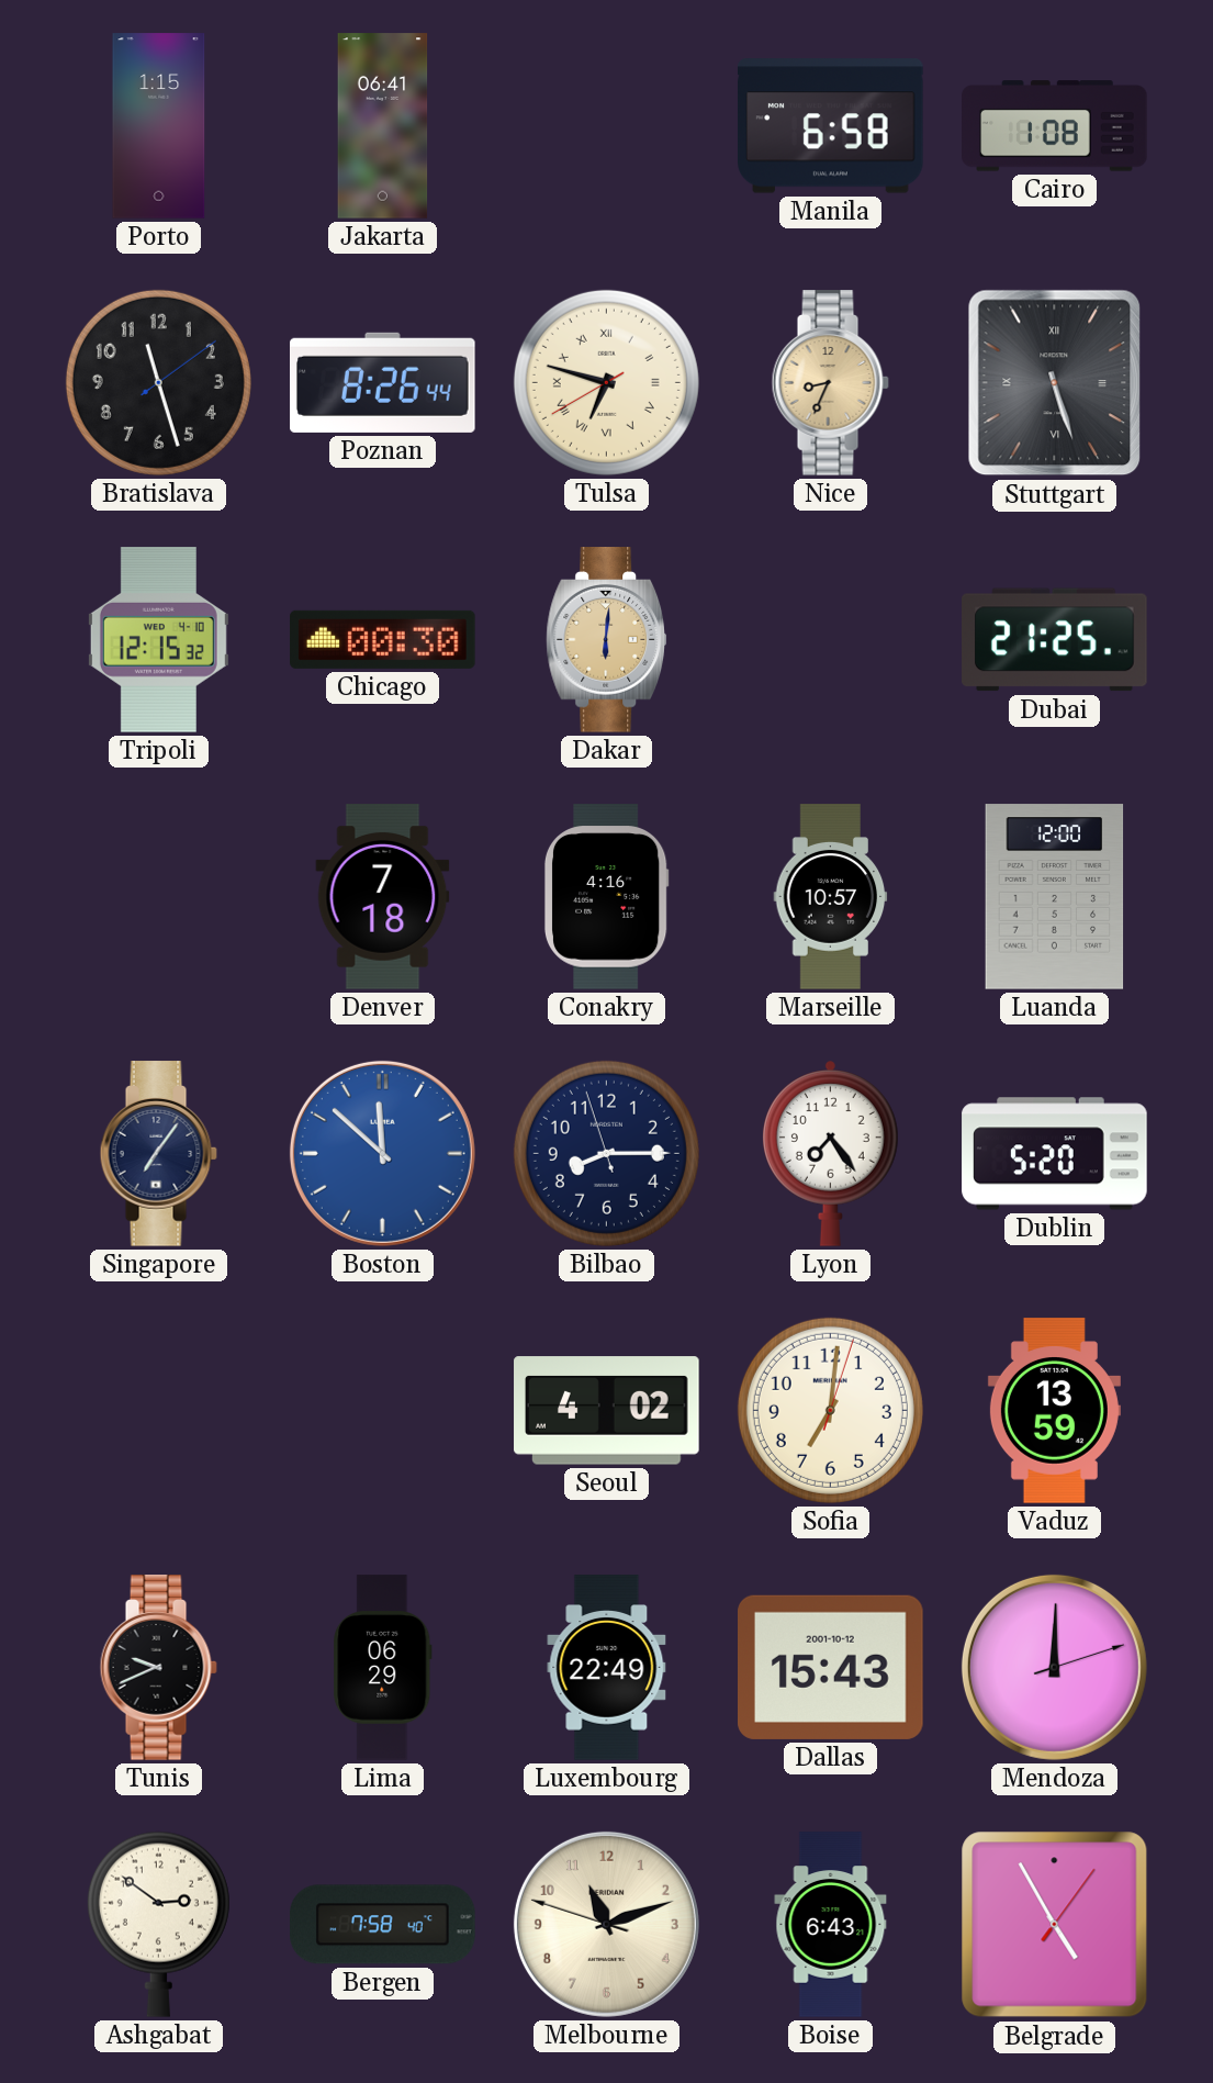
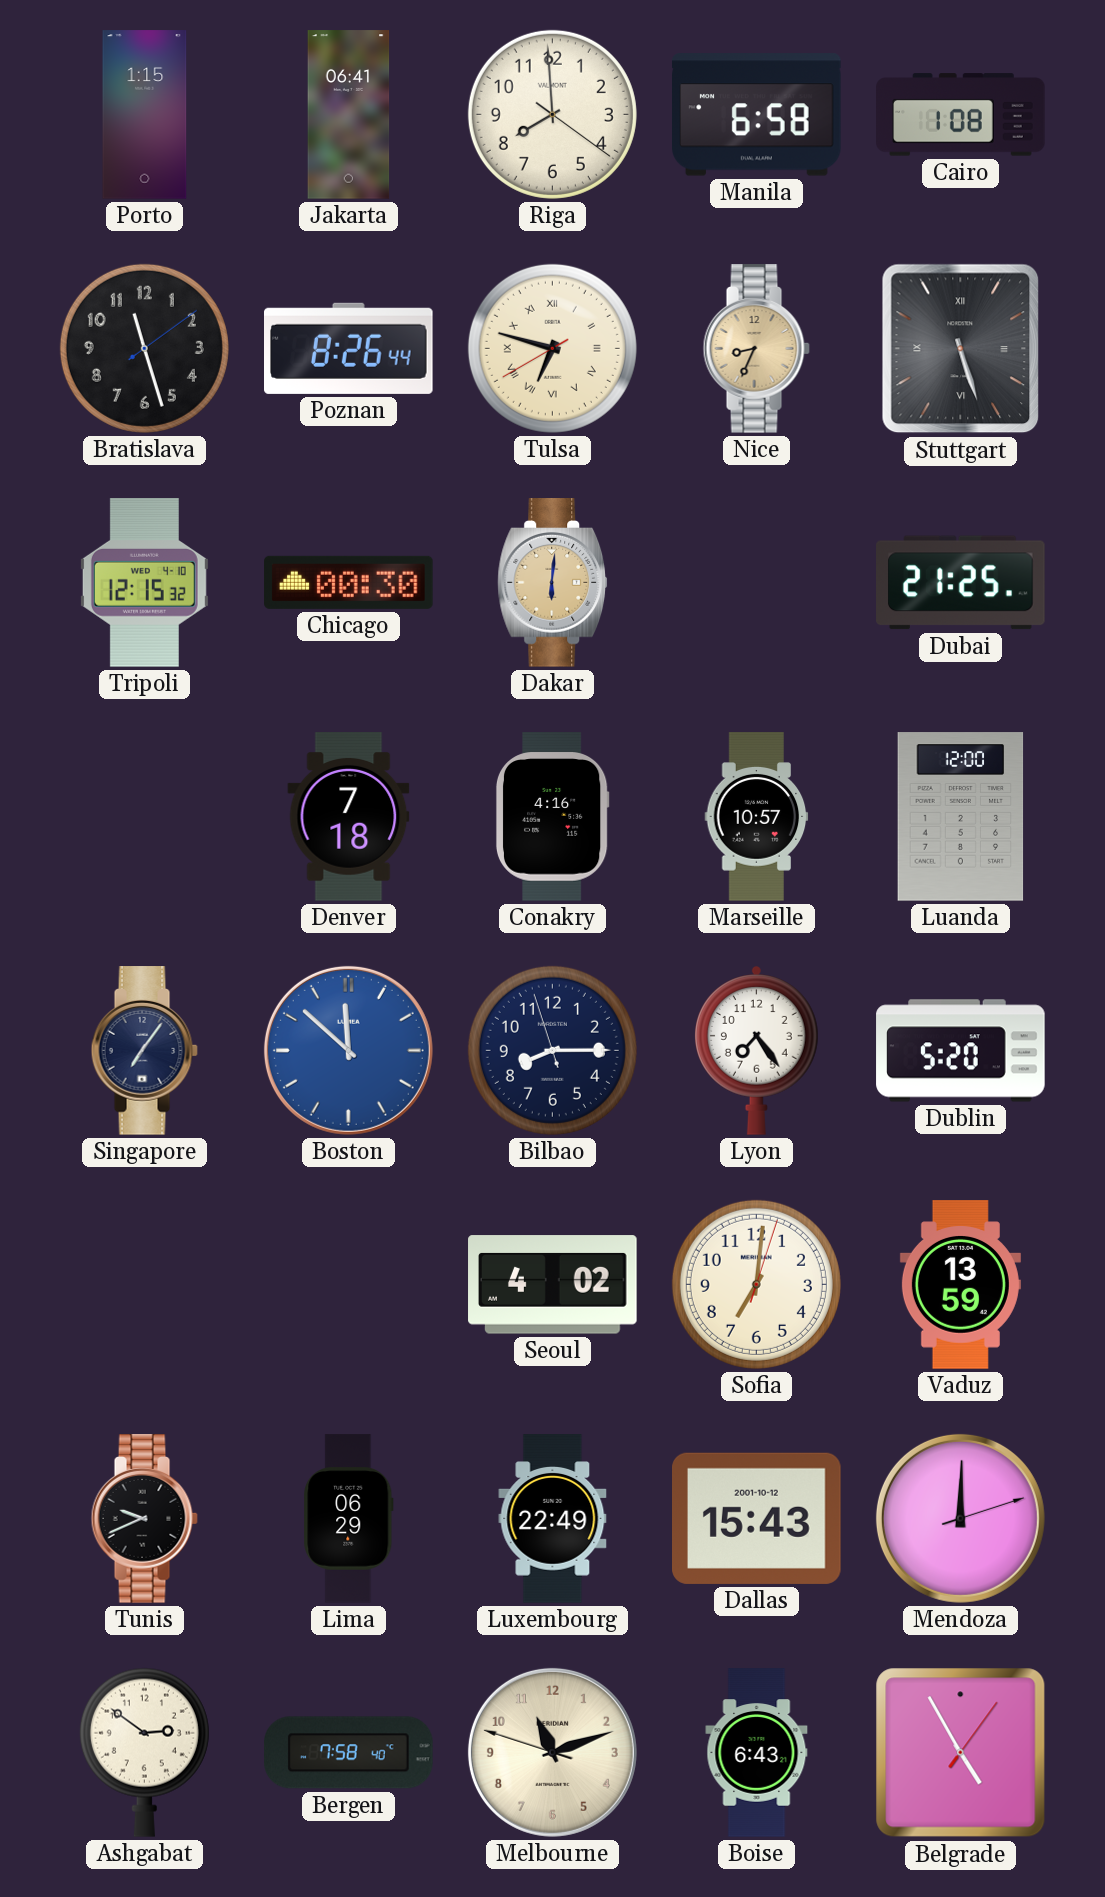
Riga: none -> 7:59
